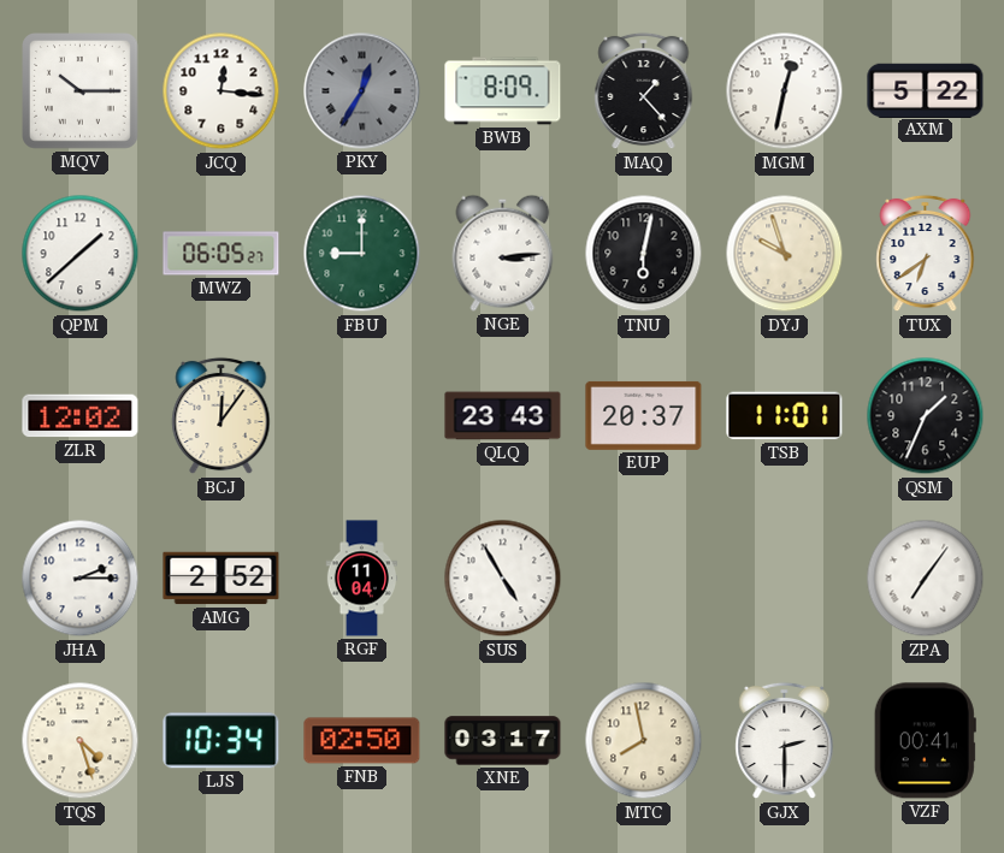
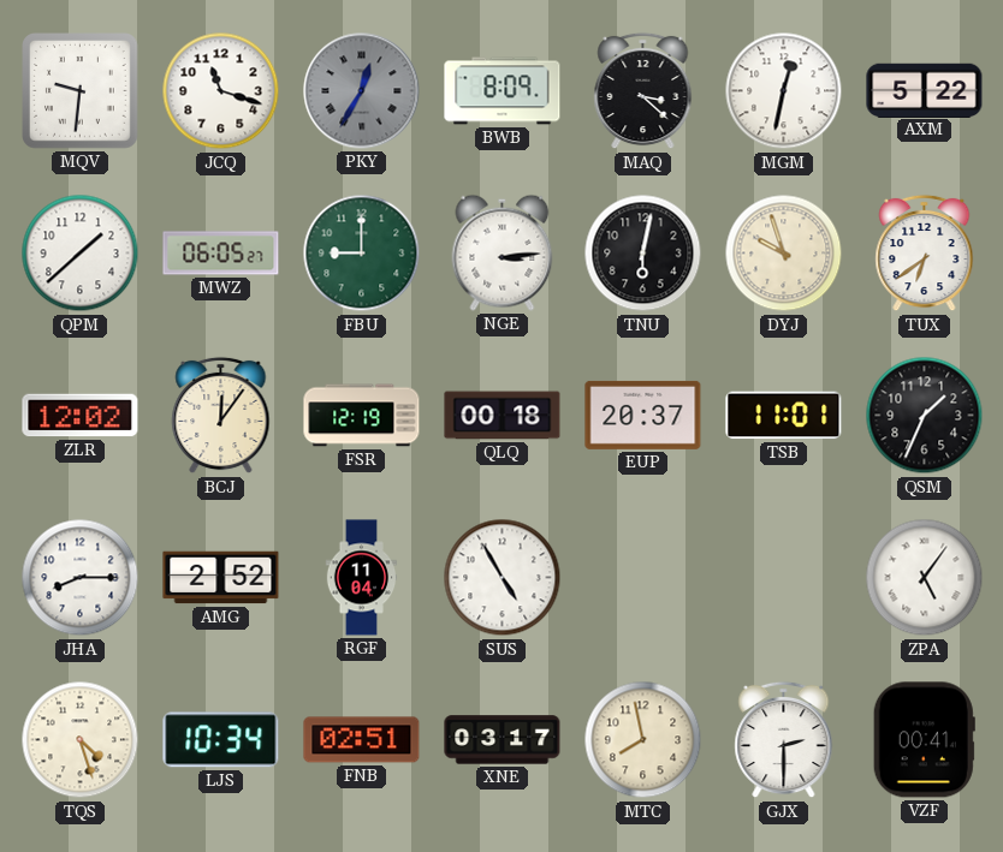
MQV: 10:15 -> 9:31
JCQ: 12:16 -> 11:18
MAQ: 1:23 -> 3:22
FSR: none -> 12:19
QLQ: 23:43 -> 00:18
JHA: 2:15 -> 8:15
ZPA: 7:06 -> 5:06
FNB: 02:50 -> 02:51
